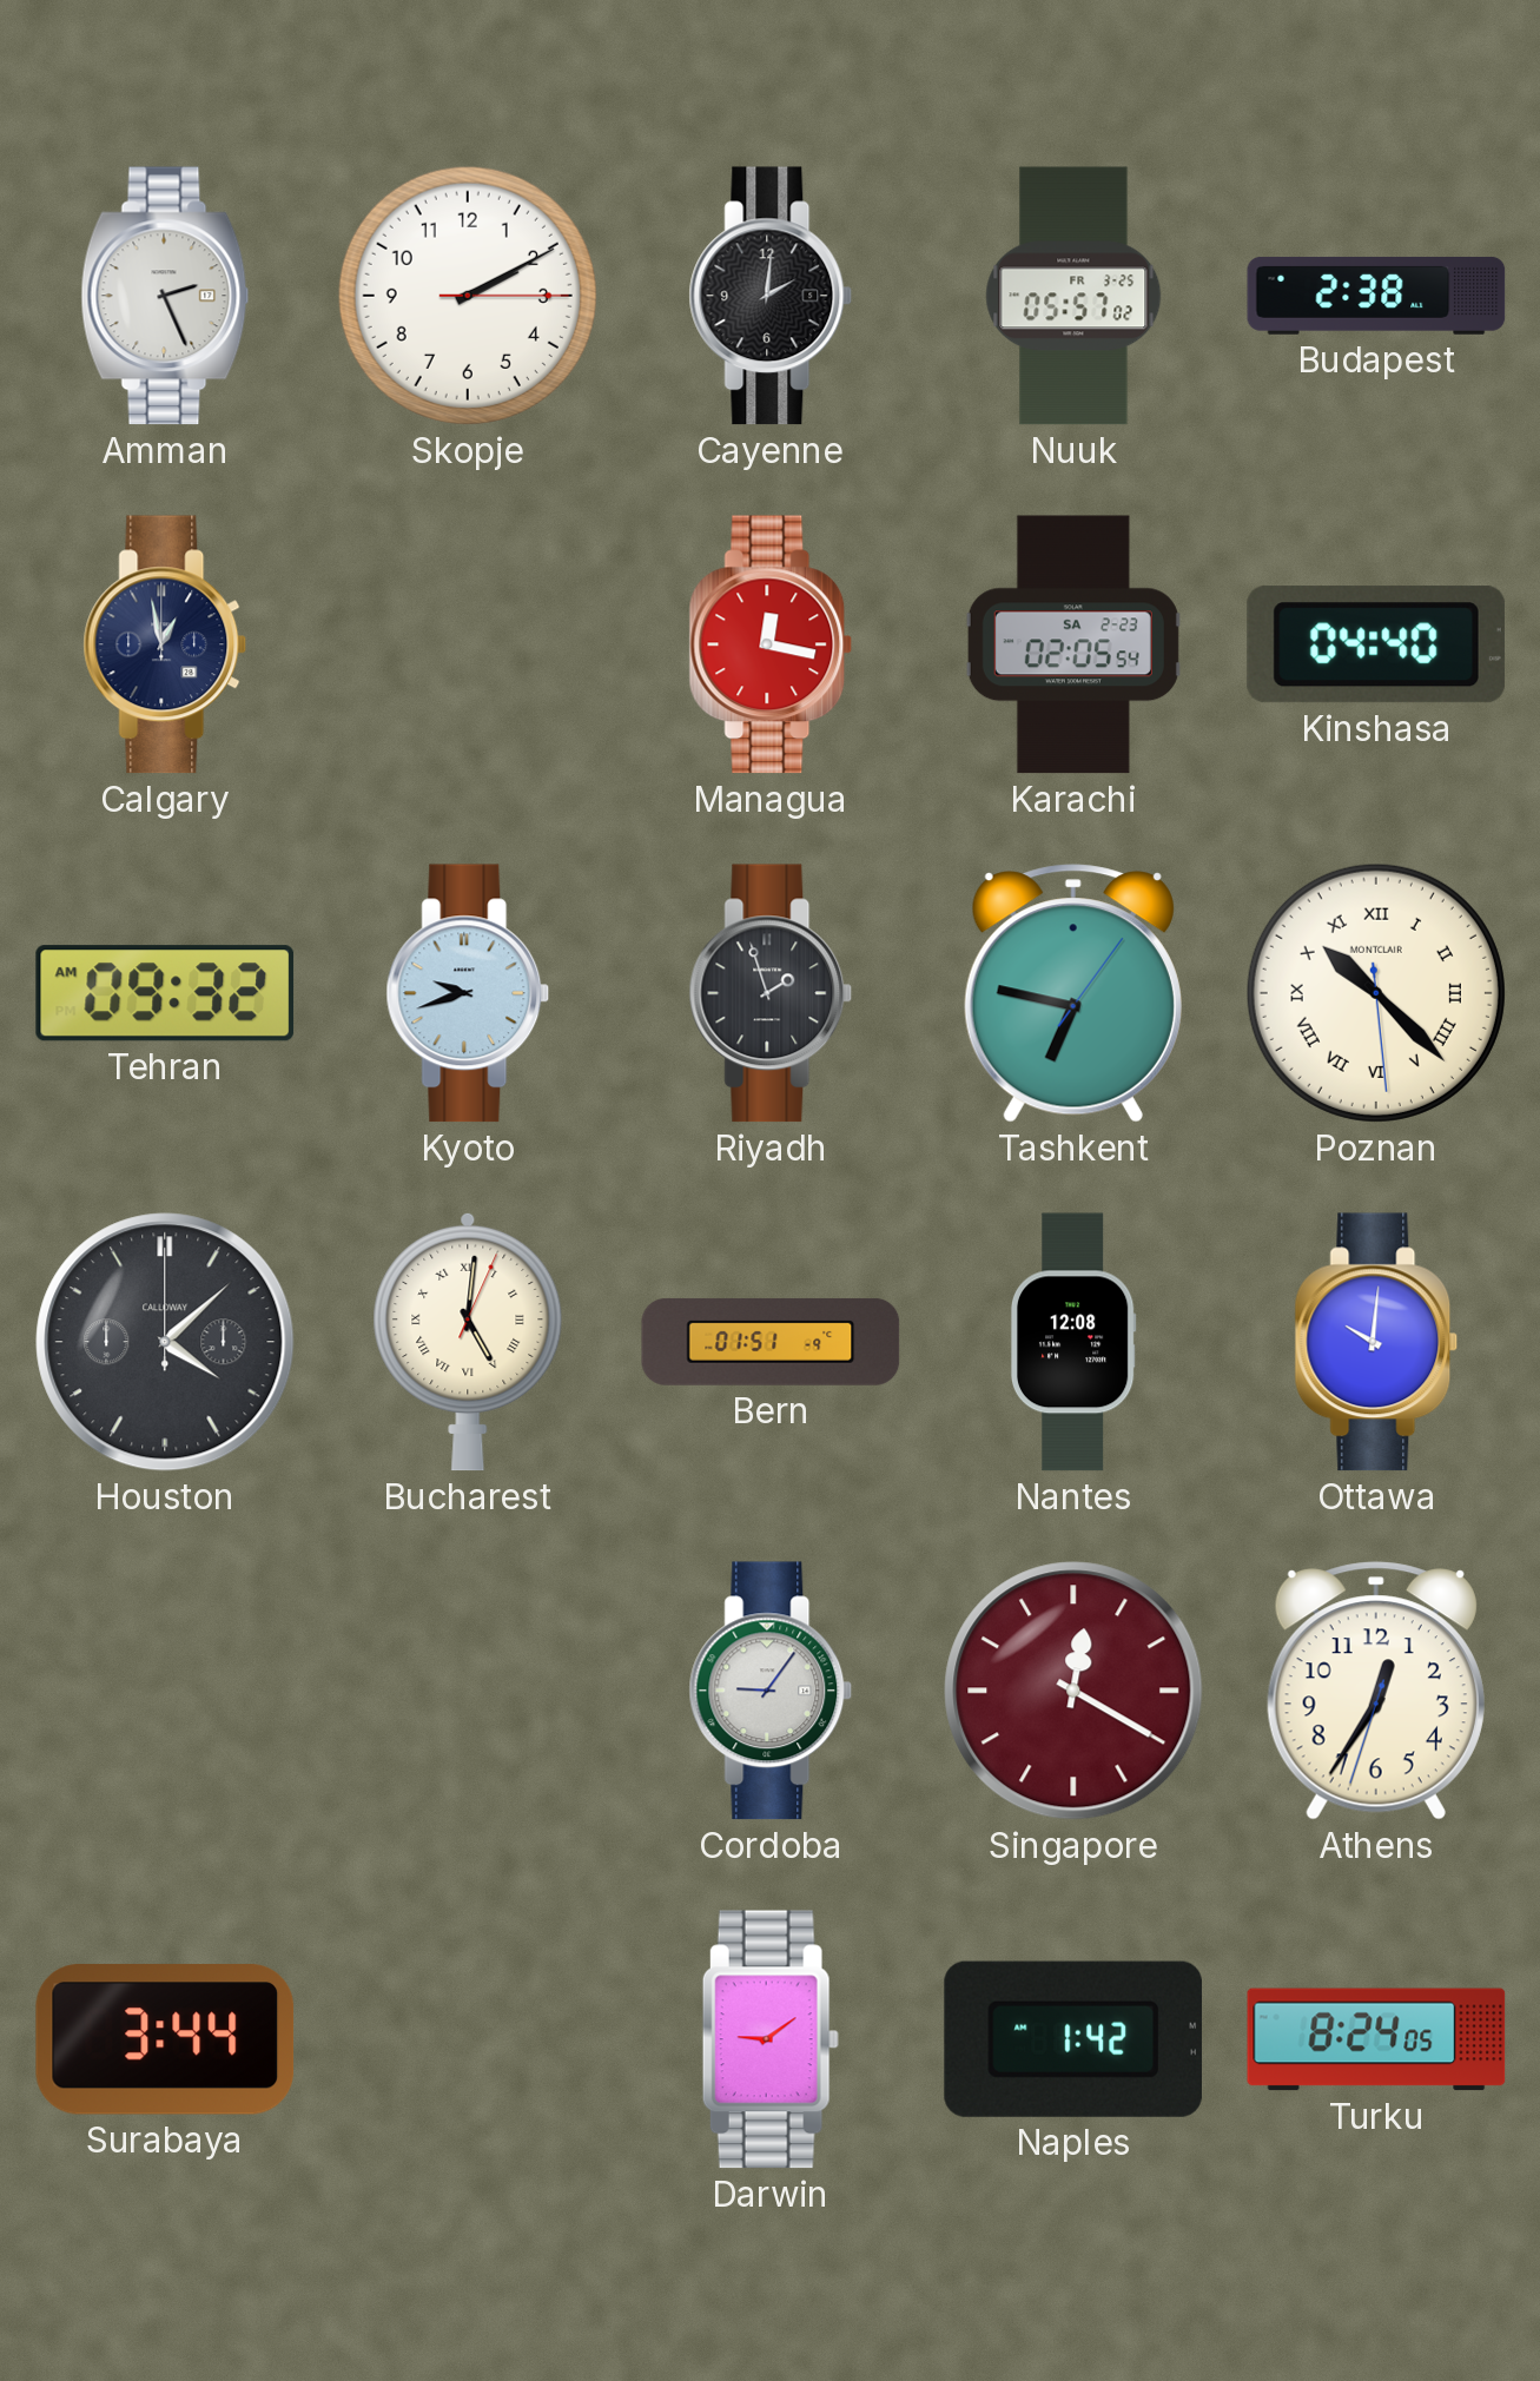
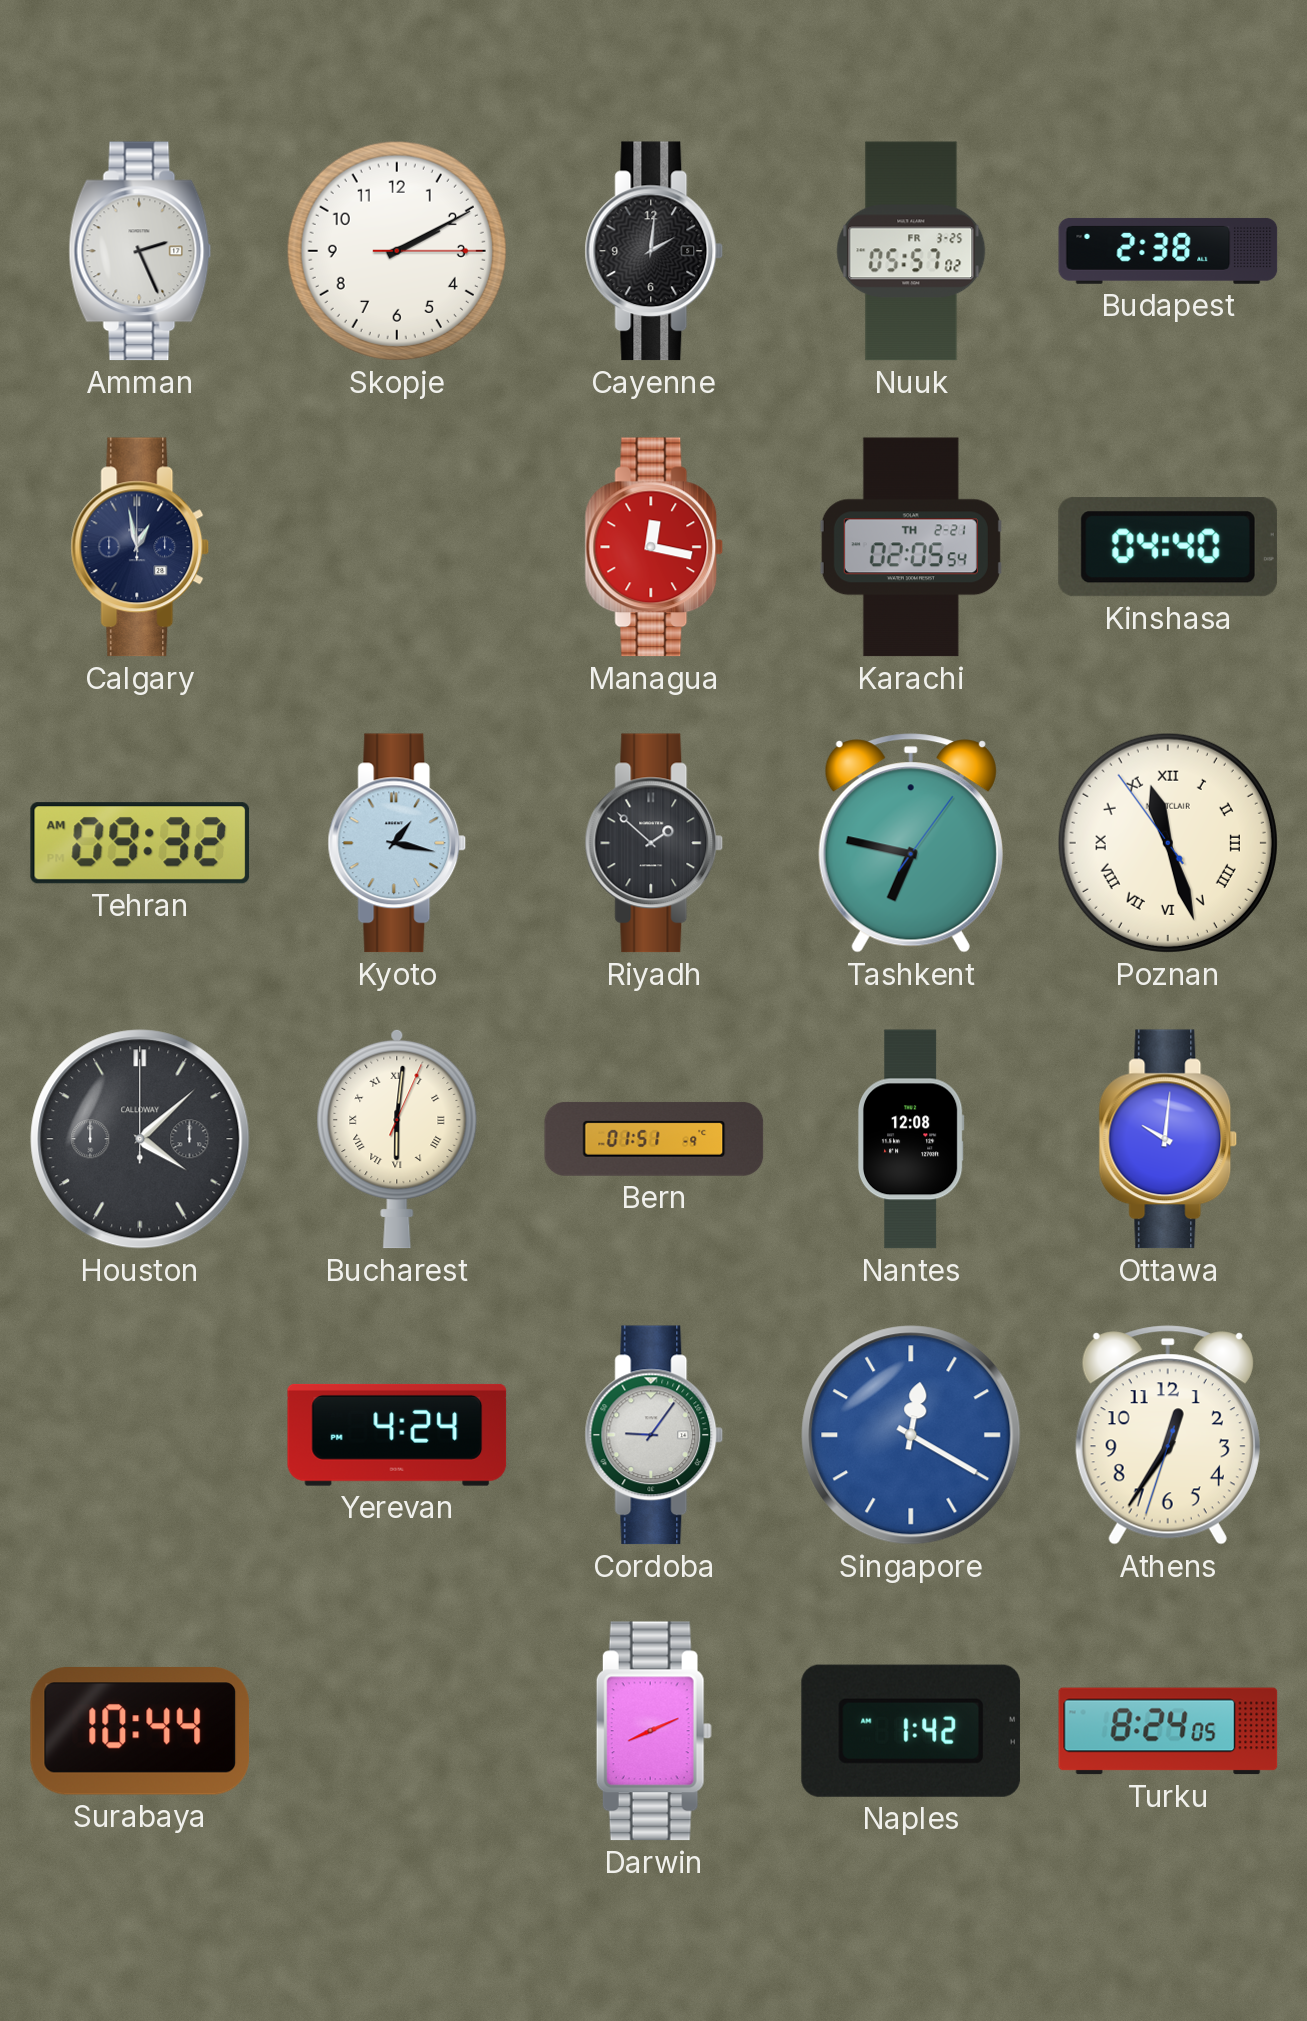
Karachi date: SA 2-23 -> TH 2-21
Kyoto: 9:42 -> 1:17
Riyadh: 1:57 -> 1:52
Poznan: 10:22 -> 11:26
Bucharest: 5:01 -> 6:01
Yerevan: none -> 4:24
Singapore dial: burgundy -> blue
Surabaya: 3:44 -> 10:44
Darwin: 9:09 -> 8:11
